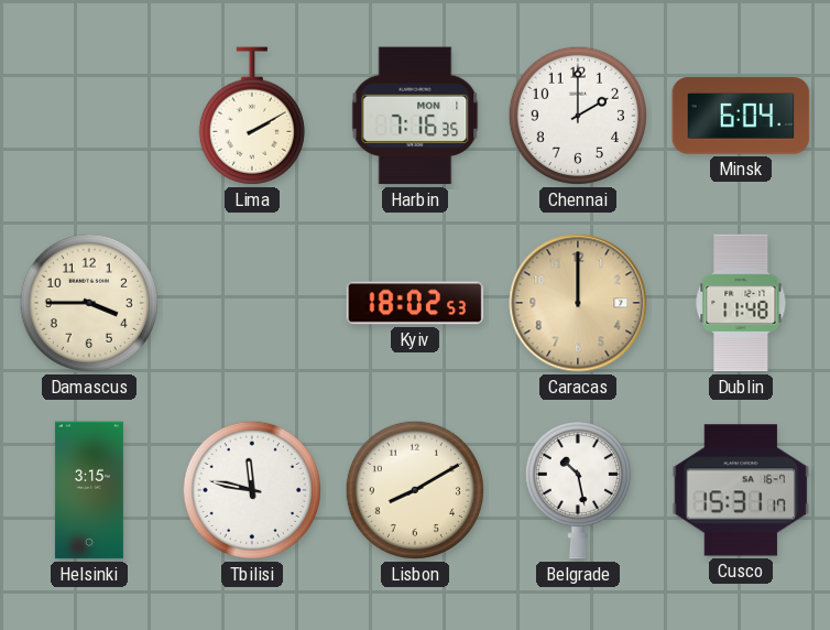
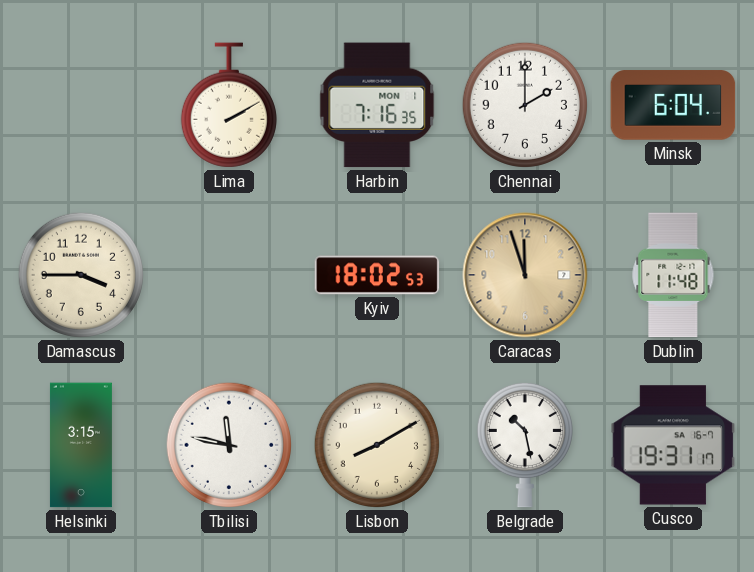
Caracas: 12:00 -> 11:57
Cusco: 15:31 -> 19:31
